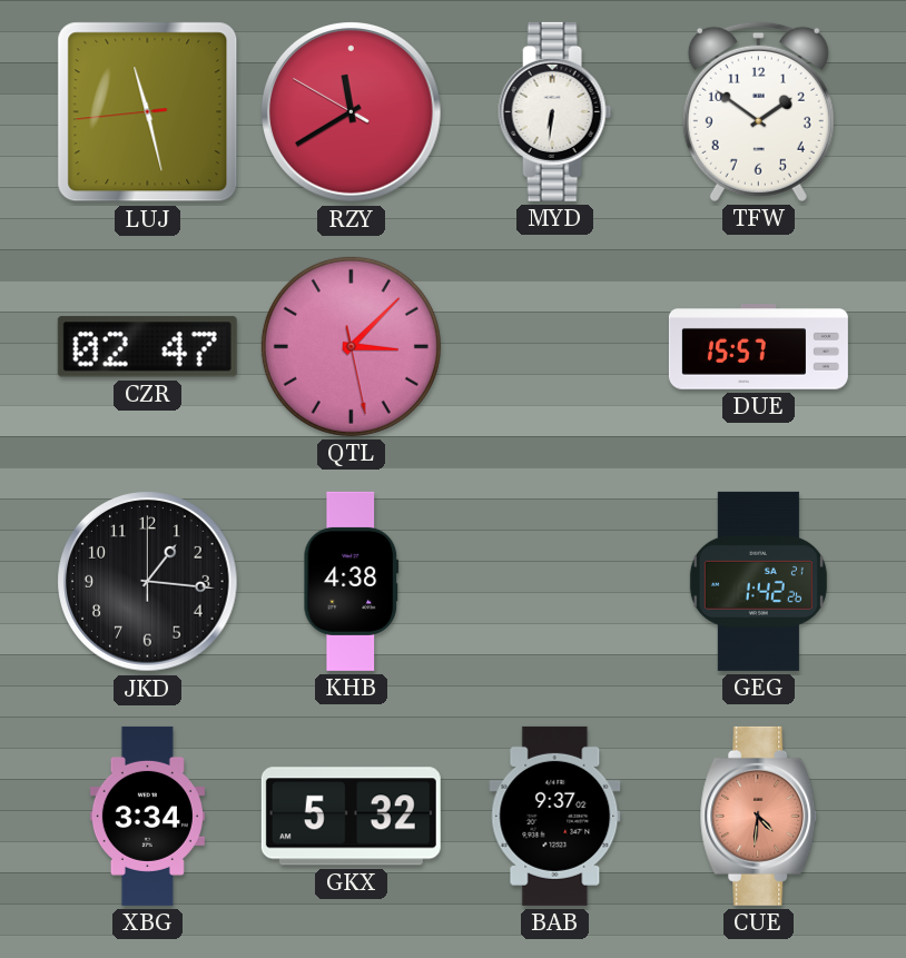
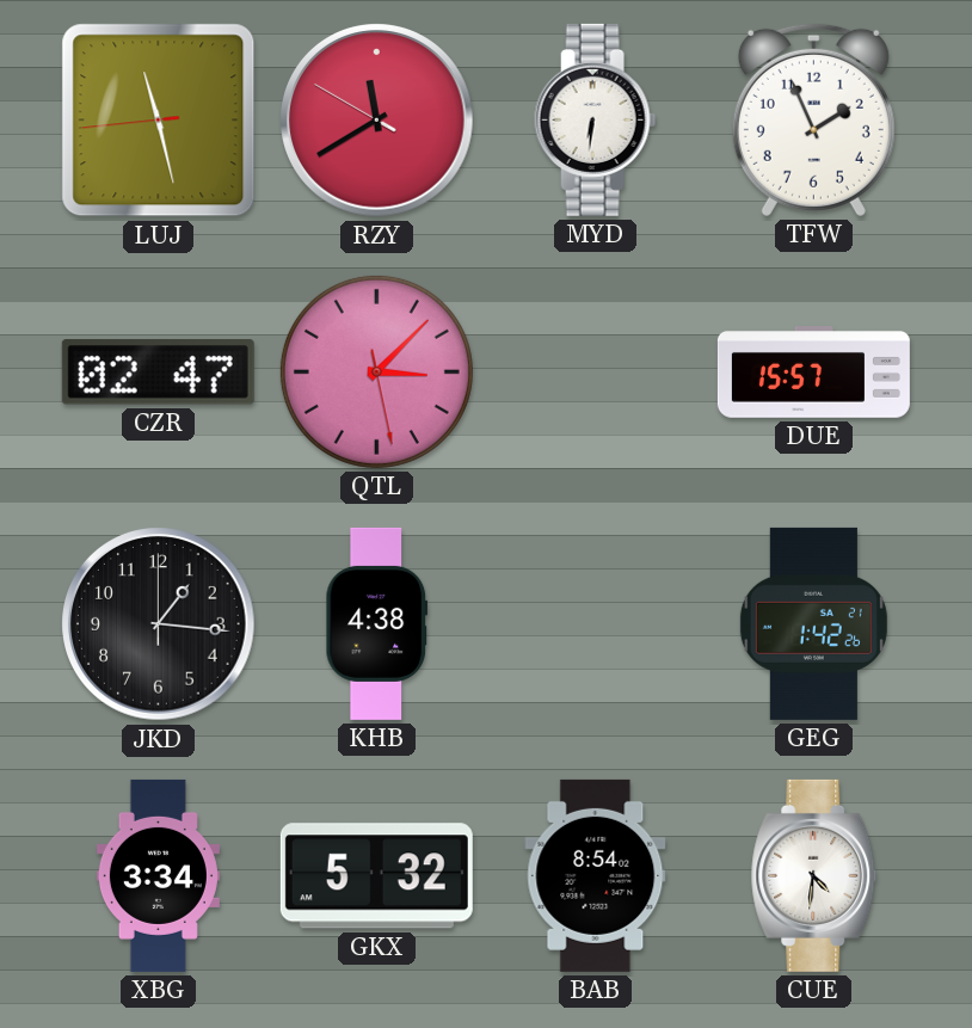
TFW: 1:51 -> 1:56
BAB: 9:37 -> 8:54
CUE dial: salmon -> white
